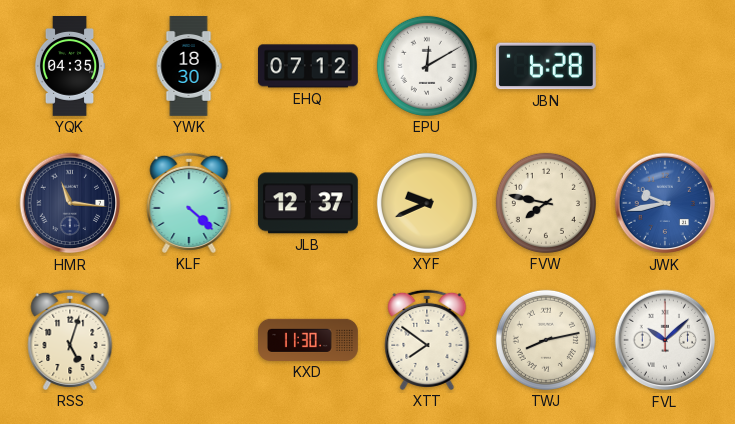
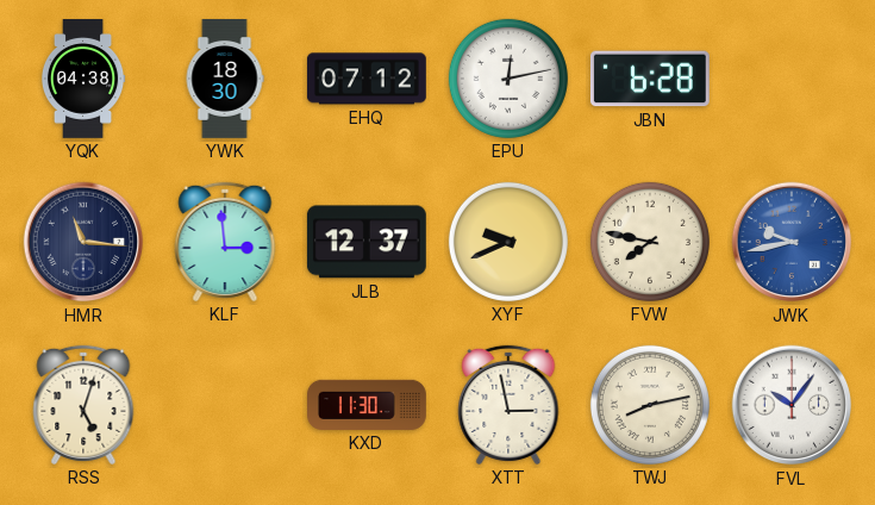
YQK: 04:35 -> 04:38
EPU: 12:10 -> 12:13
KLF: 4:22 -> 2:59
XTT: 7:51 -> 2:58
FVL: 10:08 -> 10:06
